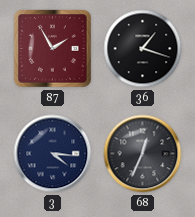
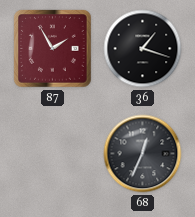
3: 4:16 -> none
